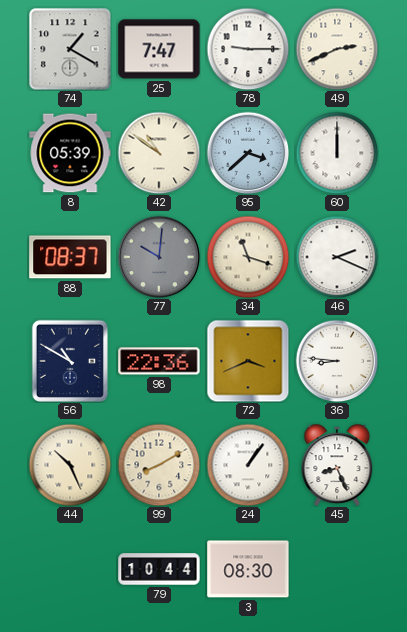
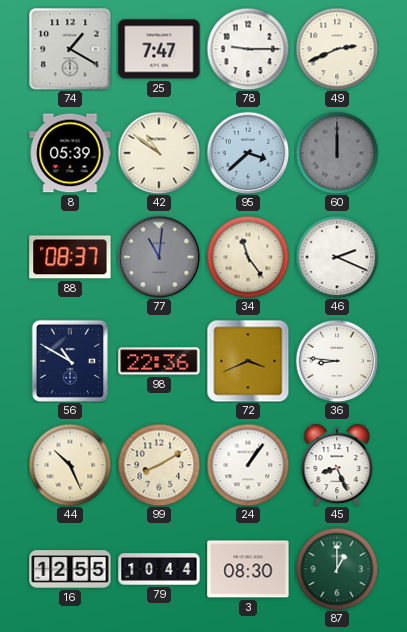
60 dial: white -> grey
77: 10:01 -> 11:01
34: 11:18 -> 11:24
16: none -> 12:55
87: none -> 1:00
